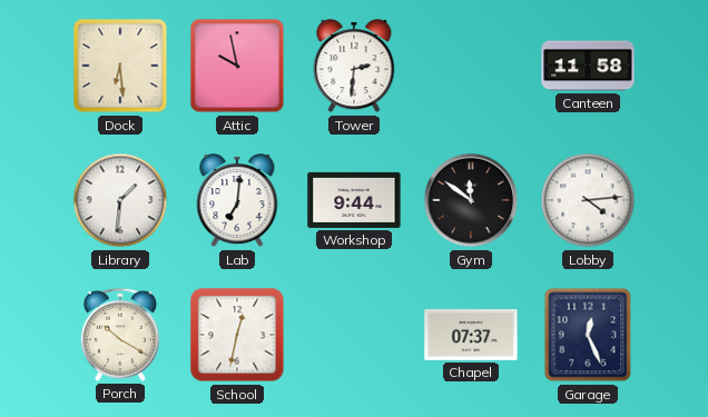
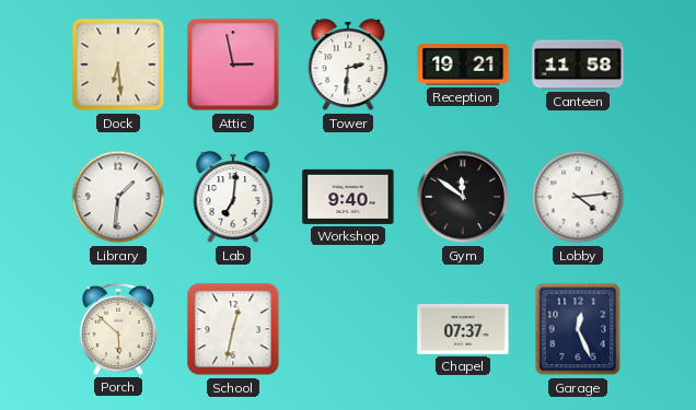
Attic: 9:58 -> 2:58
Reception: none -> 19:21
Workshop: 9:44 -> 9:40
Porch: 10:20 -> 5:52
